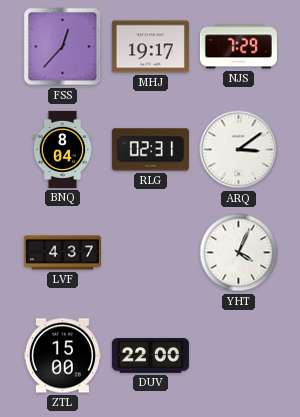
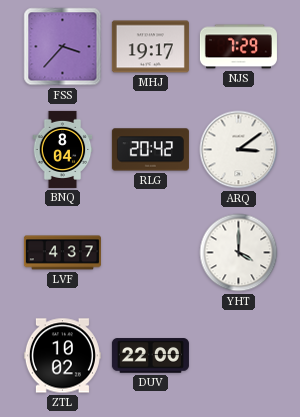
FSS: 12:37 -> 3:37
RLG: 02:31 -> 20:42
YHT: 4:04 -> 4:00
ZTL: 15:00 -> 10:02
